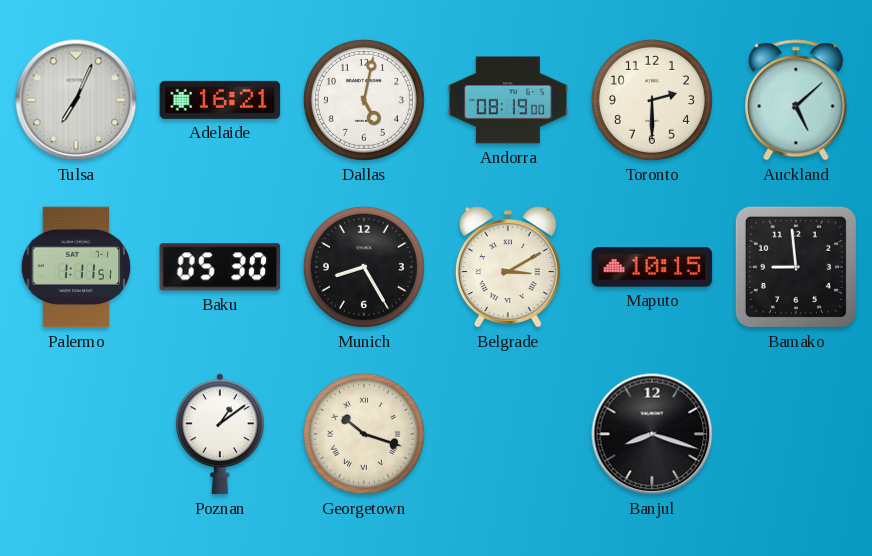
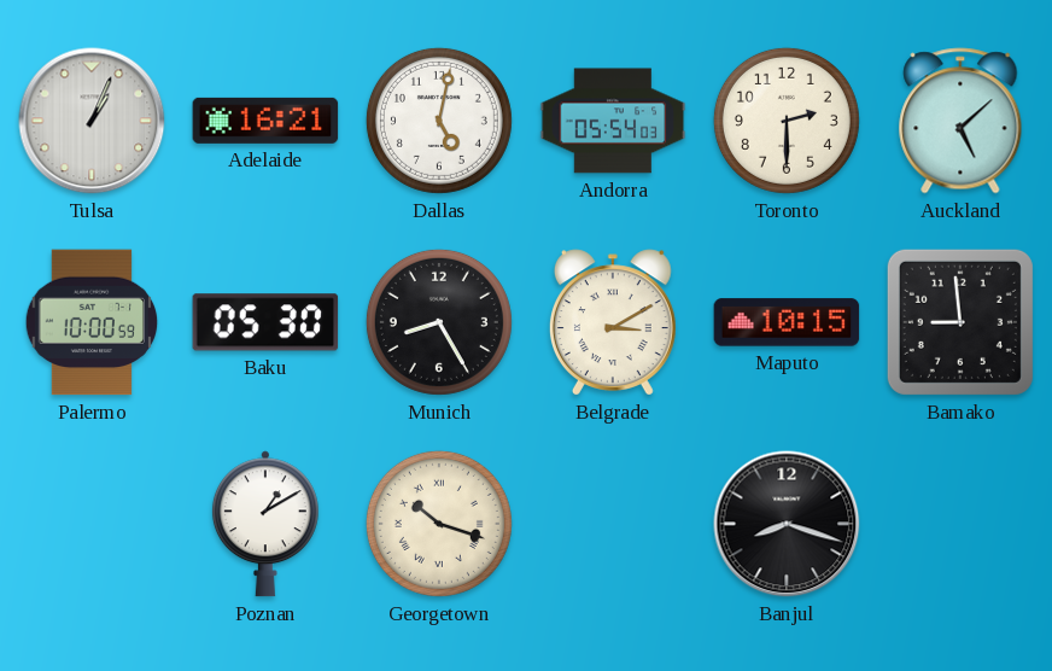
Tulsa: 7:04 -> 1:04
Andorra: 08:19 -> 05:54
Palermo: 1:11 -> 10:00
Poznan: 1:09 -> 1:10
